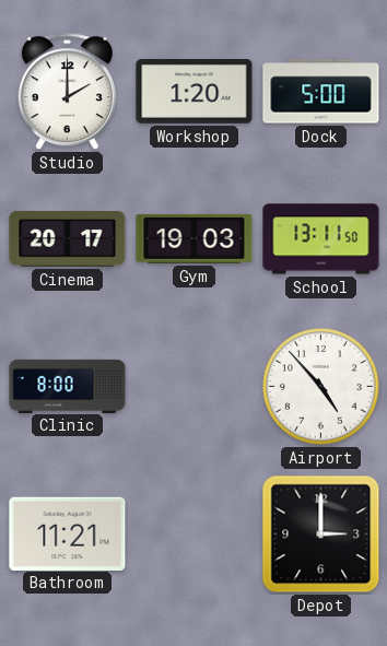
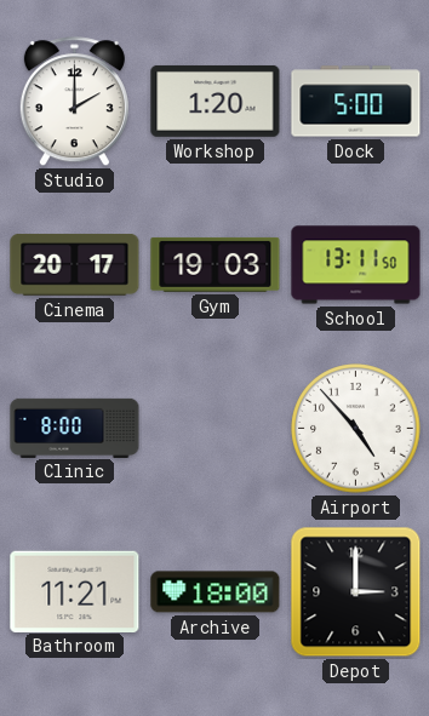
Archive: none -> 18:00
